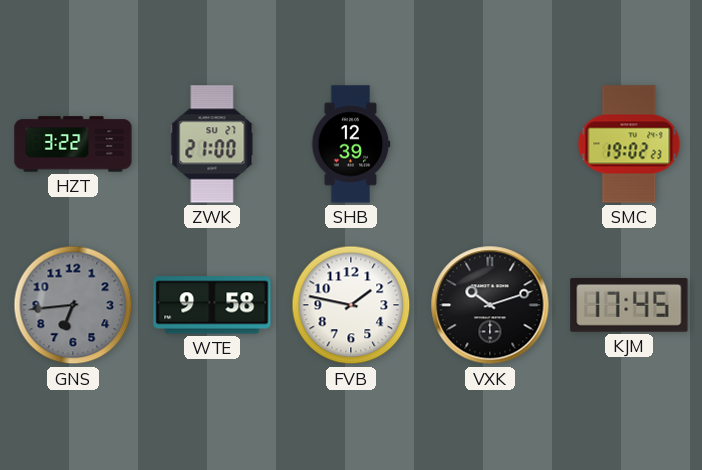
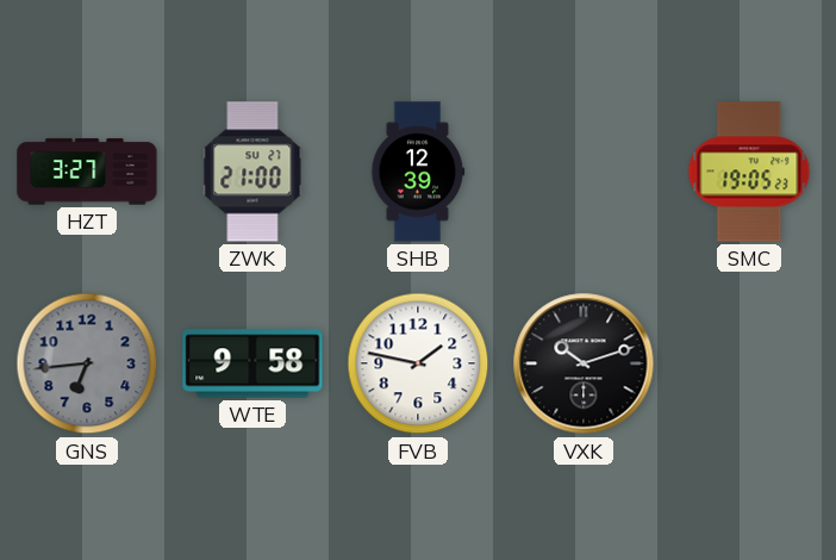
HZT: 3:22 -> 3:27
SMC: 19:02 -> 19:05
KJM: 17:45 -> none
